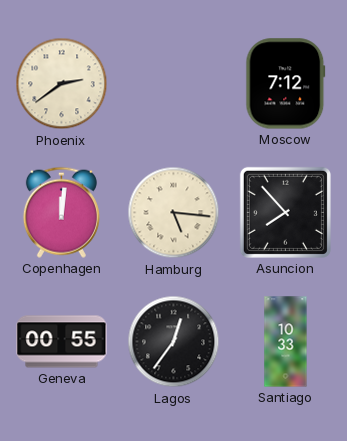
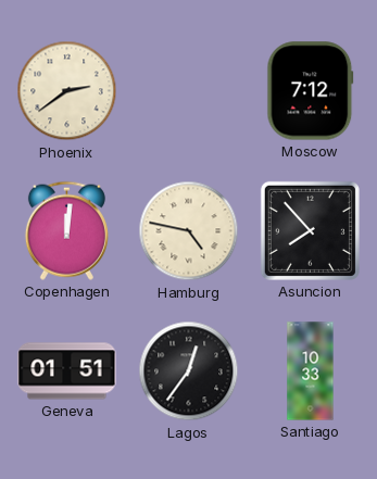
Hamburg: 5:16 -> 4:47
Geneva: 00:55 -> 01:51
